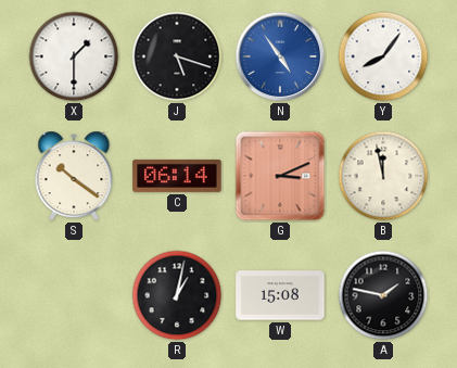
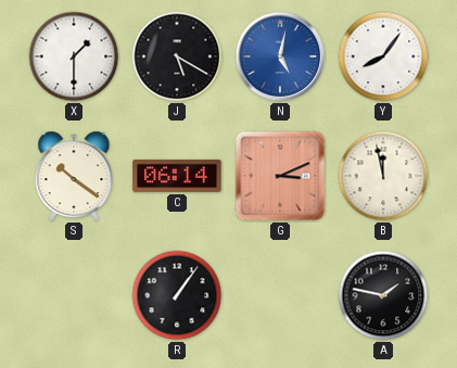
J: 5:18 -> 5:20
N: 4:54 -> 5:02
R: 1:02 -> 1:06
W: 15:08 -> none
